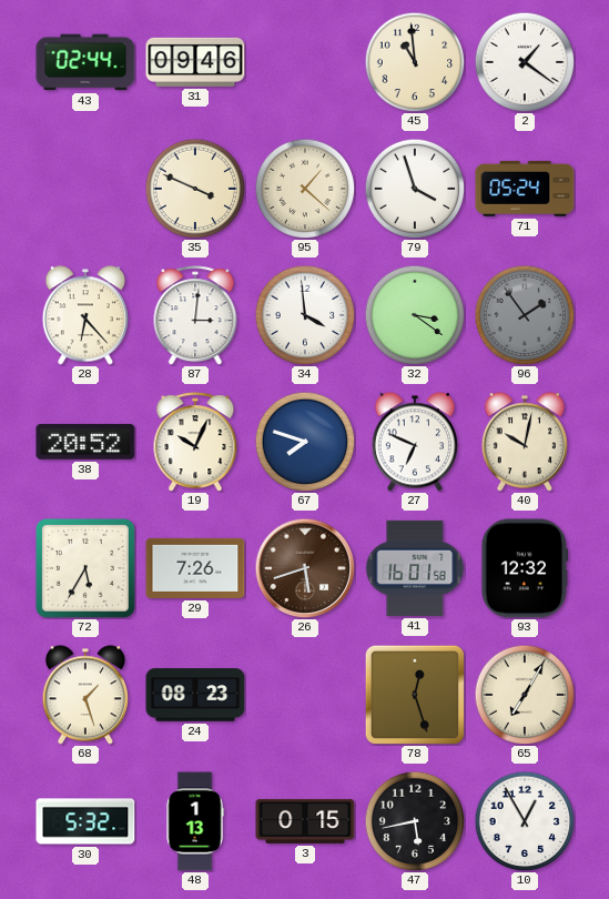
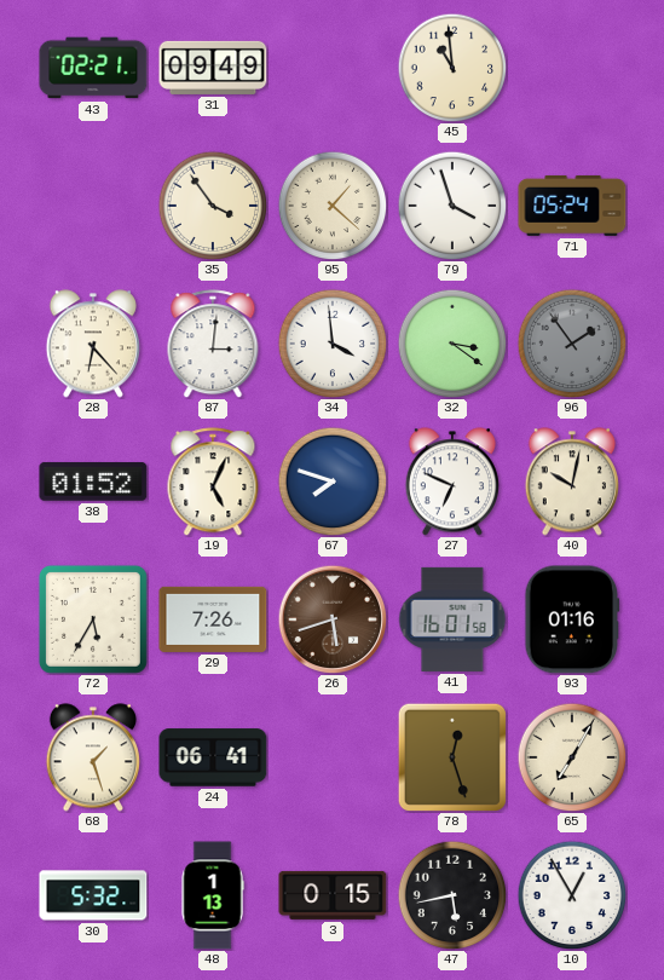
43: 02:44 -> 02:21
31: 09:46 -> 09:49
2: 1:21 -> none
35: 3:49 -> 3:54
38: 20:52 -> 01:52
19: 10:04 -> 5:04
93: 12:32 -> 01:16
24: 08:23 -> 06:41
